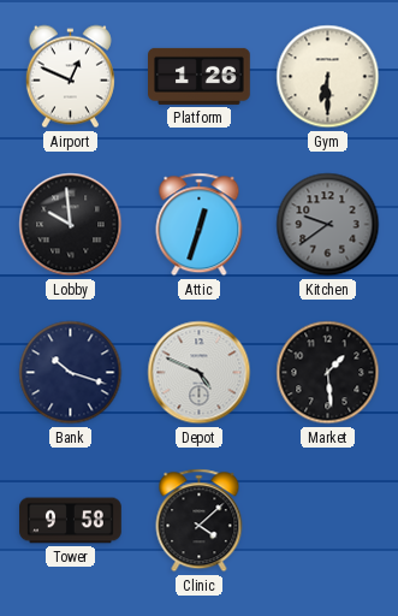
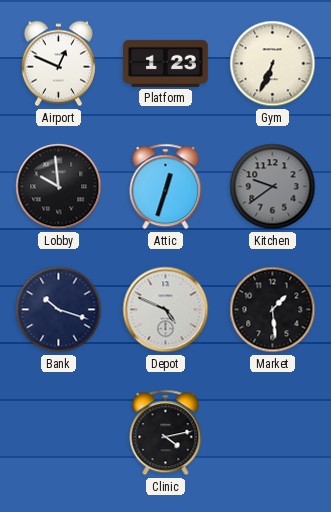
Platform: 1:26 -> 1:23
Gym: 6:30 -> 6:34
Tower: 9:58 -> none
Clinic: 4:08 -> 4:13
